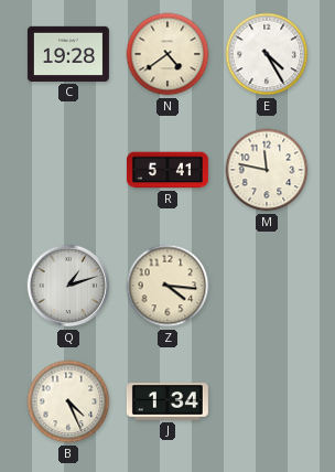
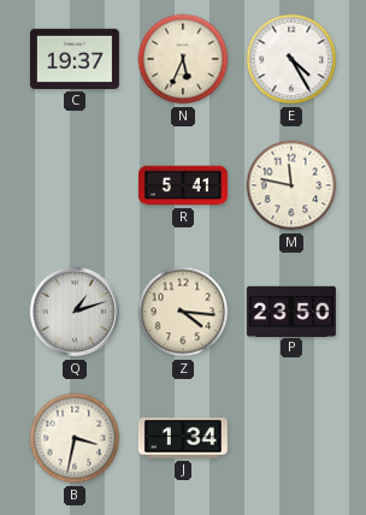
C: 19:28 -> 19:37
N: 4:39 -> 5:34
P: none -> 23:50
B: 4:26 -> 3:32
